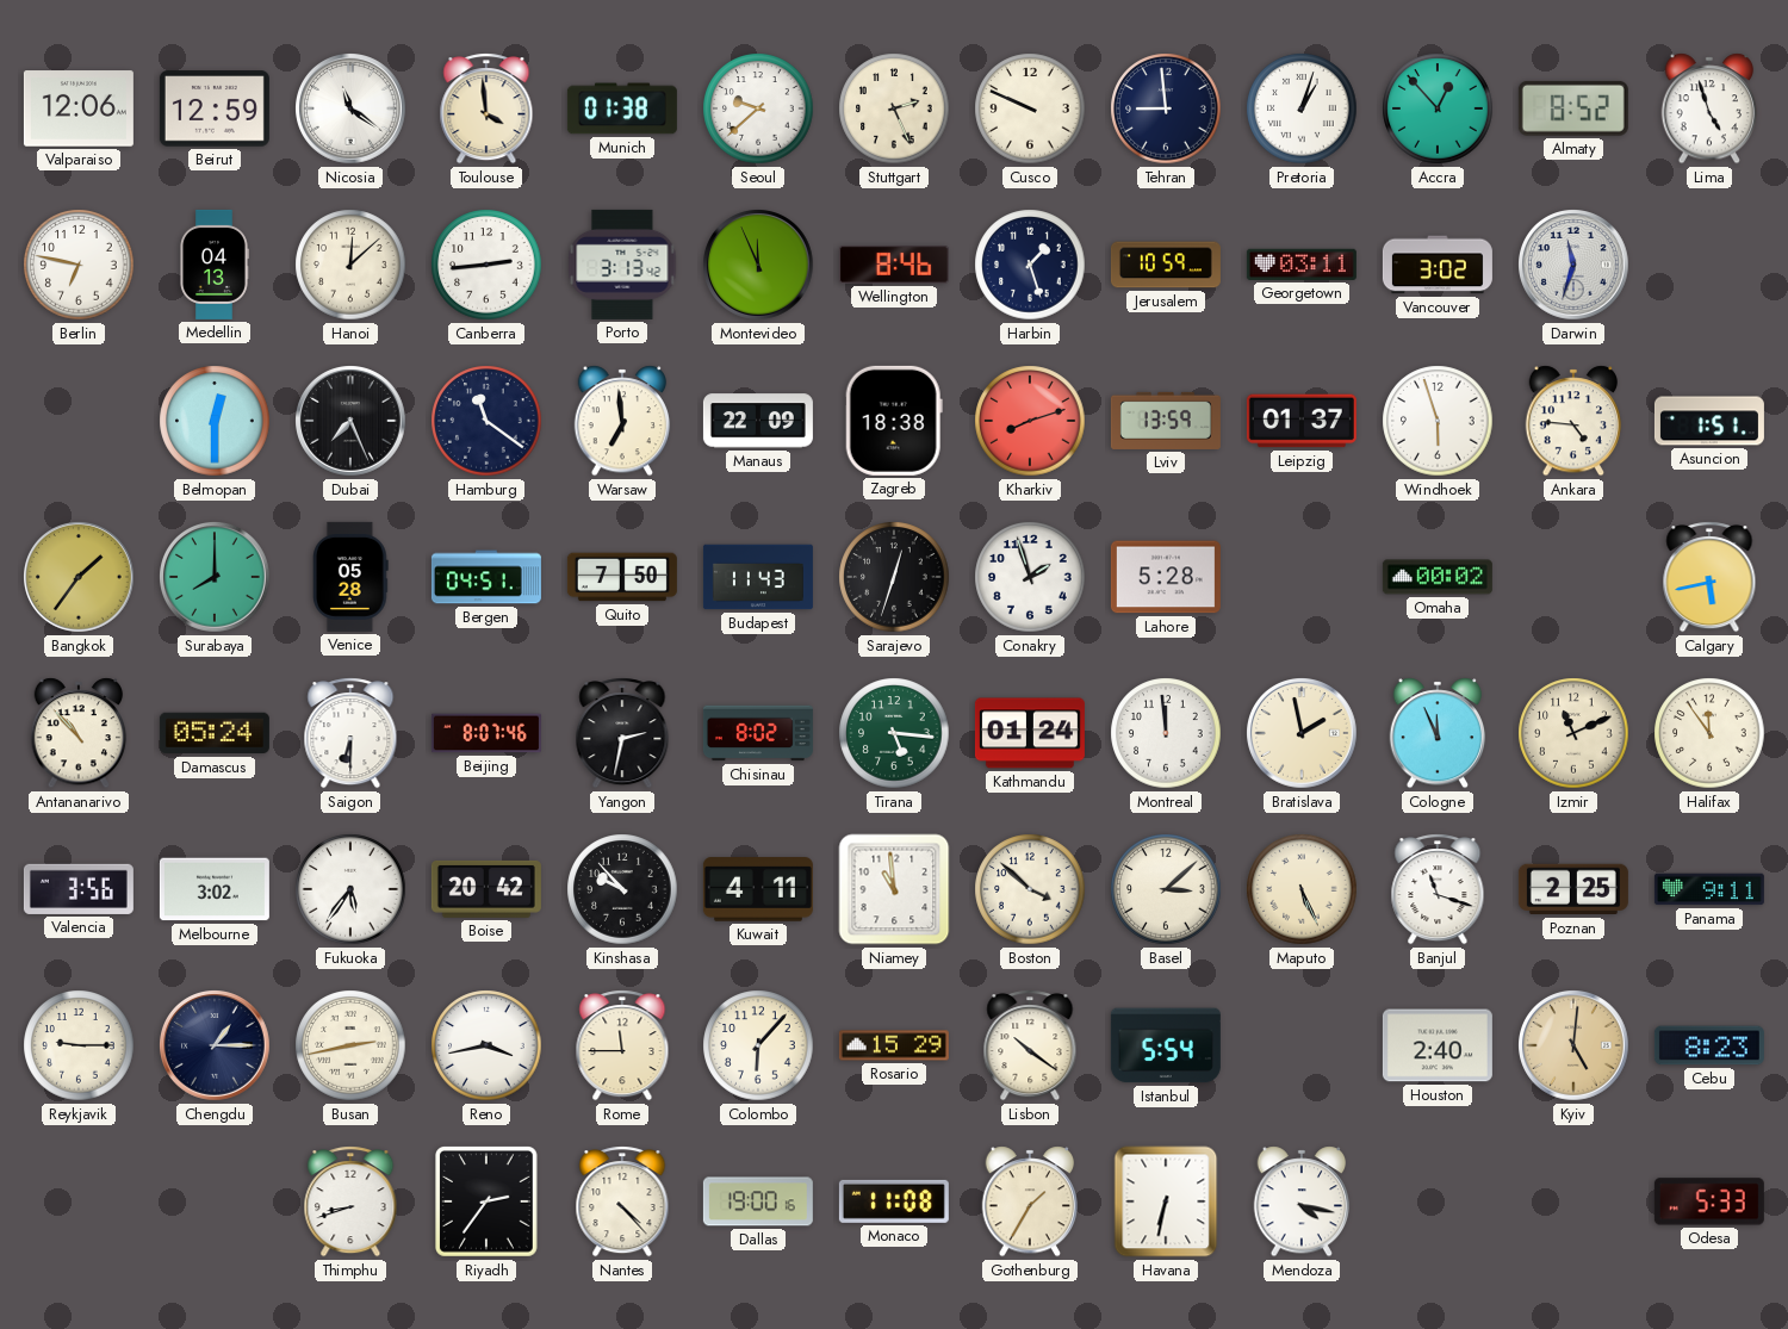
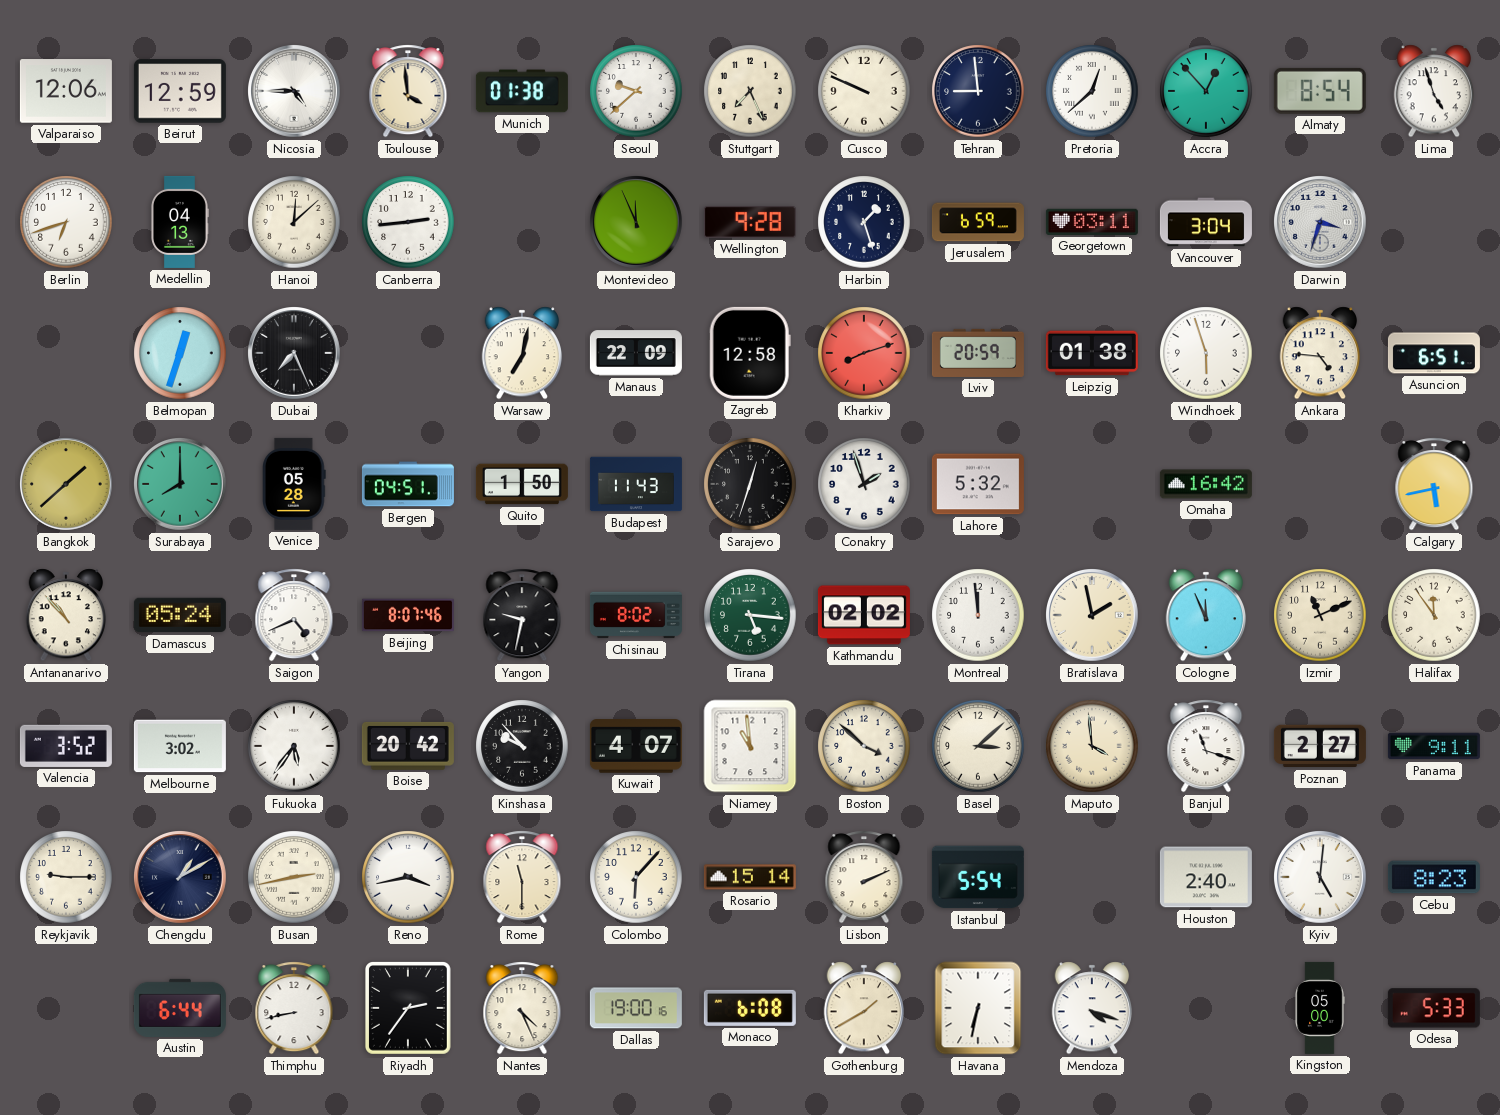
Nicosia: 11:21 -> 4:45
Stuttgart: 2:26 -> 7:26
Pretoria: 1:03 -> 12:38
Almaty: 8:52 -> 8:54
Berlin: 6:47 -> 6:42
Porto: 3:13 -> none
Wellington: 8:46 -> 9:28
Jerusalem: 10:59 -> 6:59
Vancouver: 3:02 -> 3:04
Darwin: 11:33 -> 3:33
Belmopan: 12:30 -> 12:33
Hamburg: 11:21 -> none
Warsaw: 6:59 -> 7:02
Zagreb: 18:38 -> 12:58
Lviv: 13:59 -> 20:59
Leipzig: 01:37 -> 01:38
Asuncion: 1:51 -> 6:51
Bangkok: 1:36 -> 1:38
Quito: 7:50 -> 1:50
Lahore: 5:28 -> 5:32
Omaha: 00:02 -> 16:42
Saigon: 6:30 -> 4:41
Yangon: 2:32 -> 9:32
Kathmandu: 01:24 -> 02:02
Valencia: 3:56 -> 3:52
Kuwait: 4:11 -> 4:07
Maputo: 5:26 -> 3:59
Poznan: 2:25 -> 2:27
Chengdu: 1:15 -> 1:10
Rome: 11:45 -> 11:30
Rosario: 15:29 -> 15:14
Lisbon: 10:21 -> 2:11
Kyiv dial: champagne -> white
Austin: none -> 6:44
Thimphu: 8:42 -> 8:43
Nantes: 4:23 -> 4:26
Monaco: 11:08 -> 6:08
Gothenburg: 1:35 -> 1:40
Mendoza: 4:17 -> 4:18
Kingston: none -> 05:00
